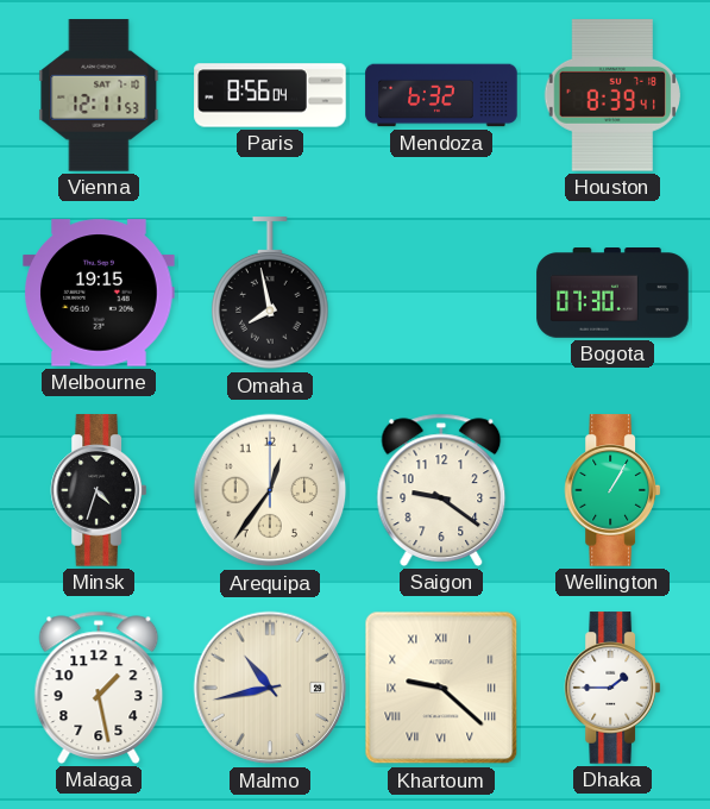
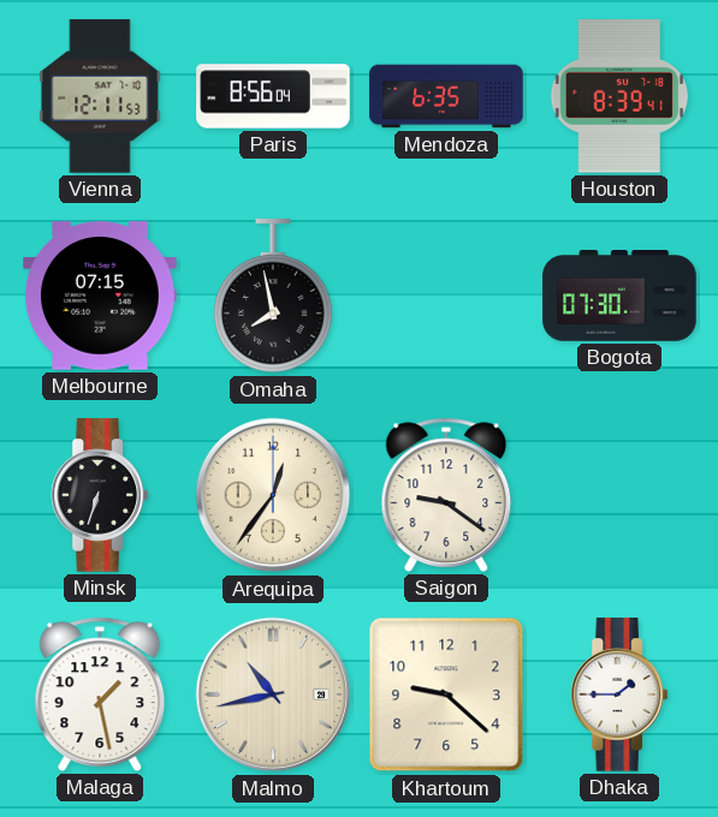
Mendoza: 6:32 -> 6:35
Melbourne: 19:15 -> 07:15
Minsk: 4:33 -> 6:33
Wellington: 1:05 -> none
Khartoum numerals: Roman -> Arabic
